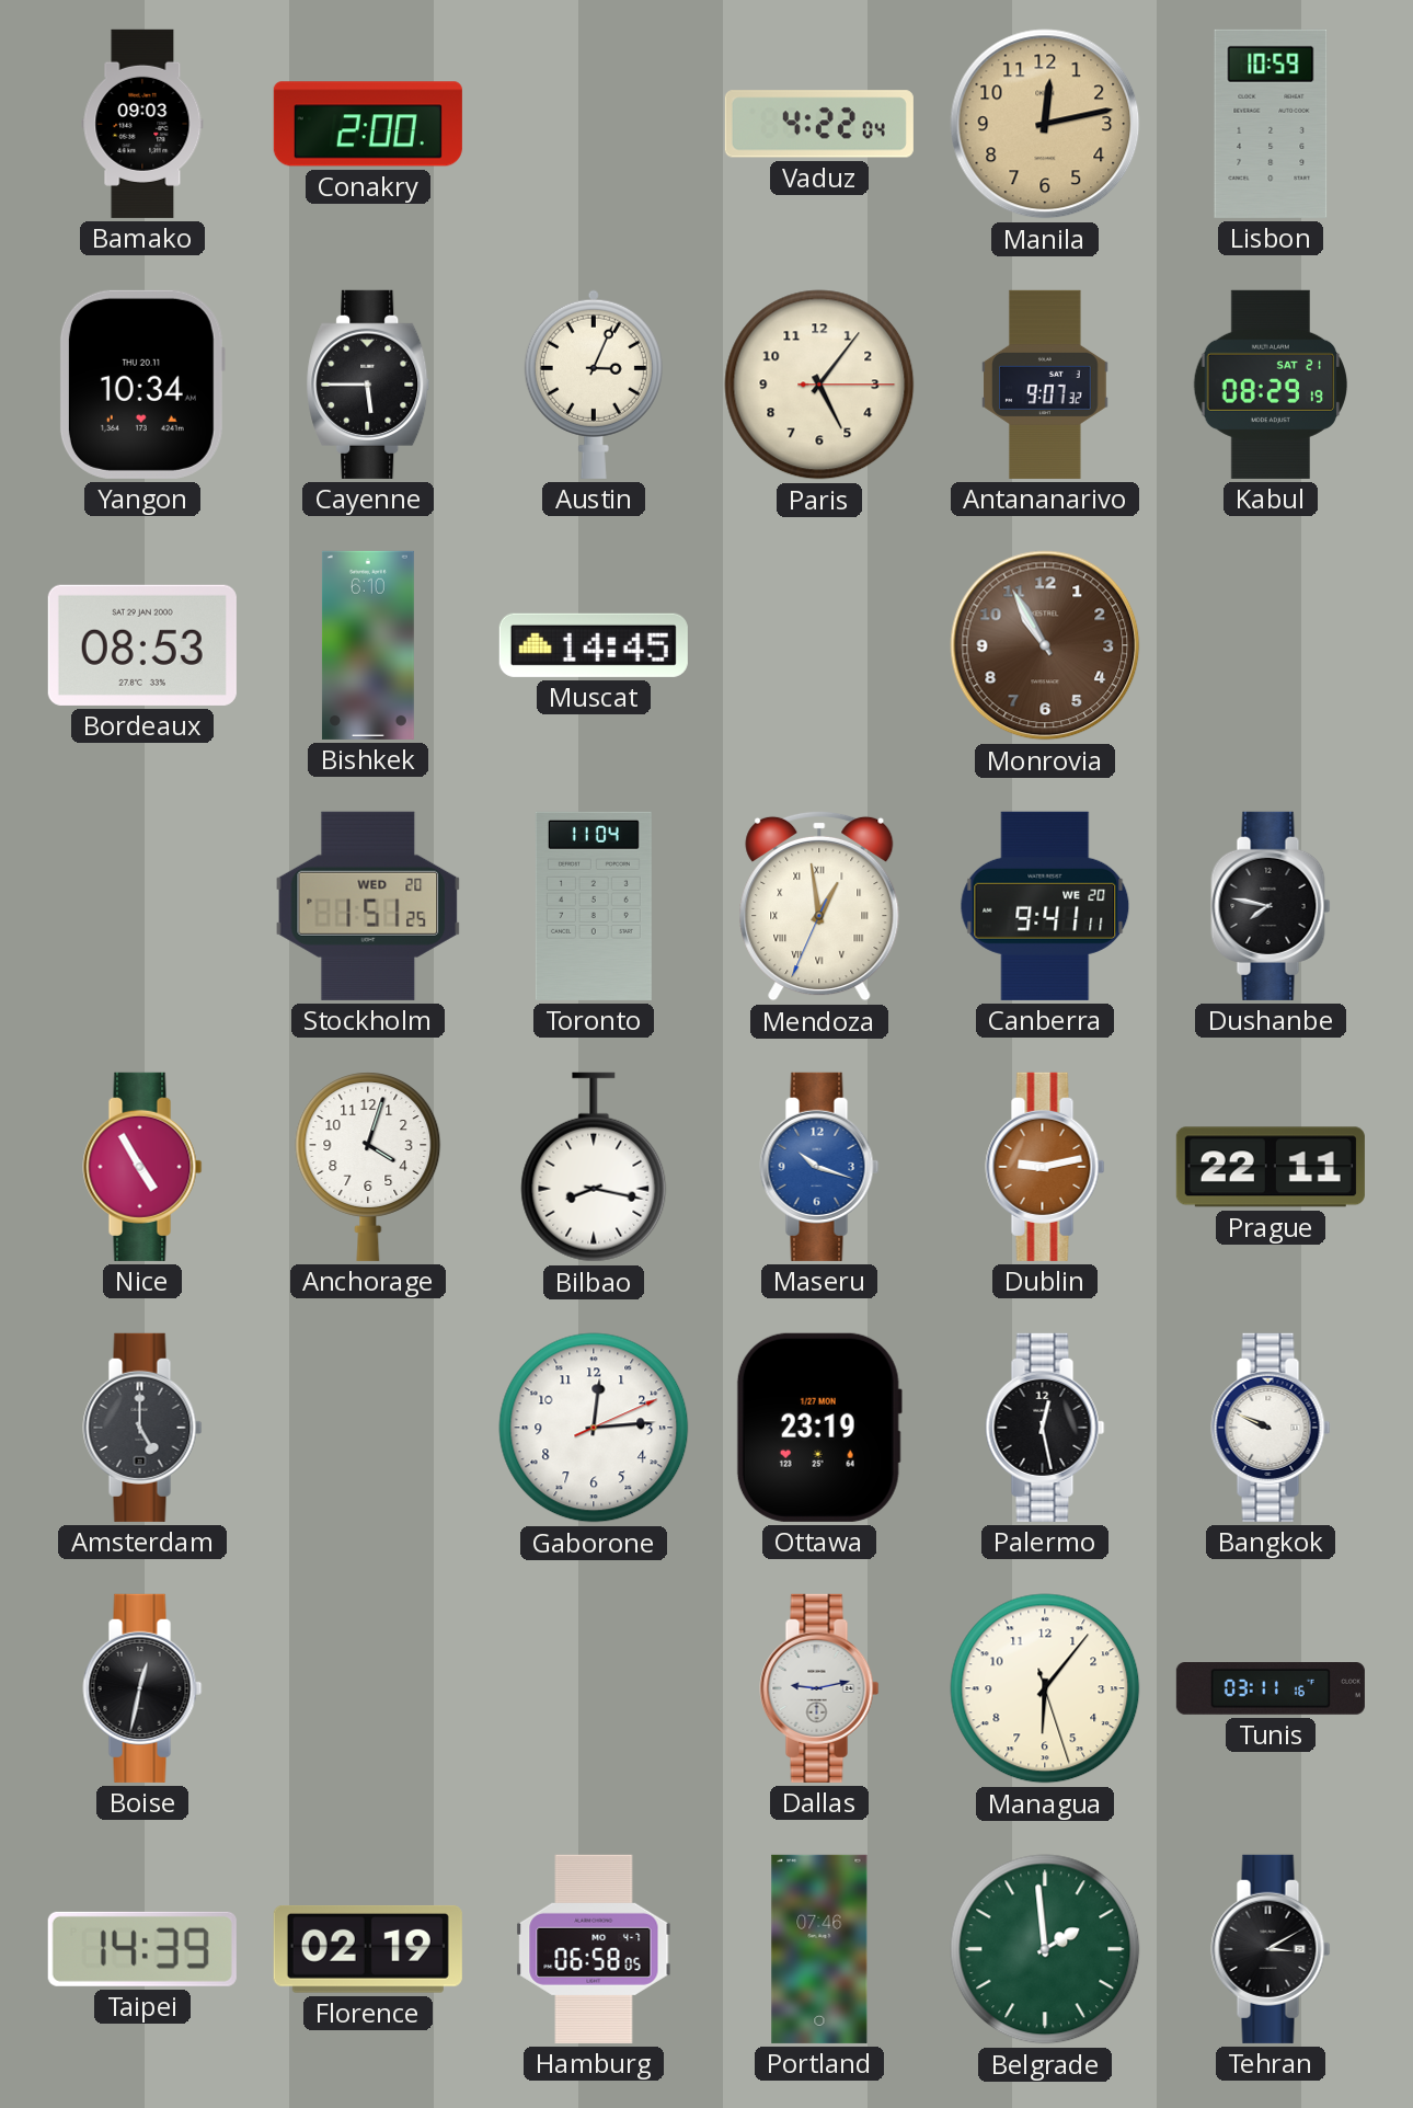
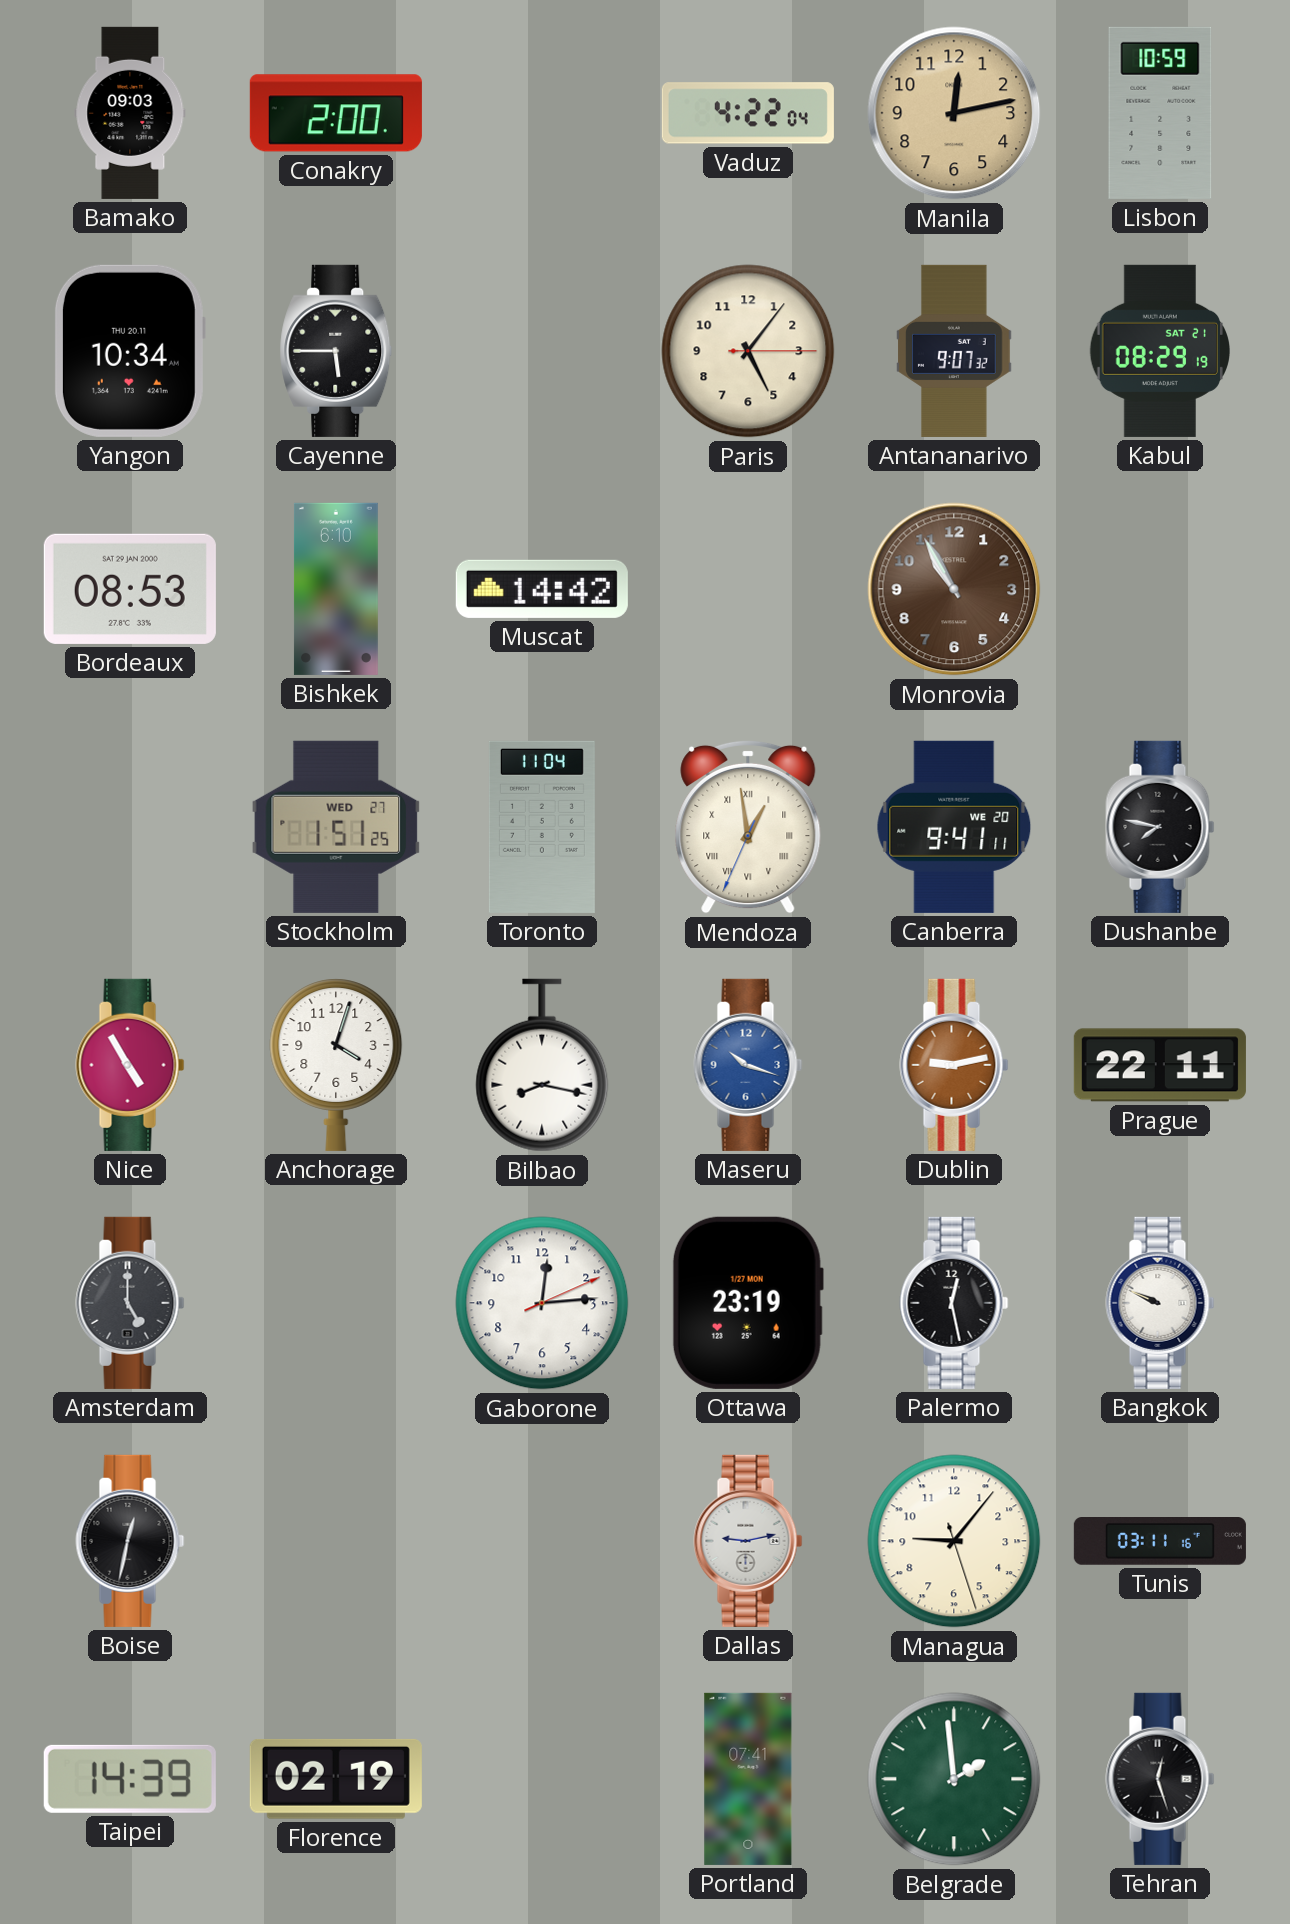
Austin: 3:04 -> none
Muscat: 14:45 -> 14:42
Stockholm date: WED 20 -> WED 27
Managua: 6:06 -> 9:06
Hamburg: 06:58 -> none
Portland: 07:46 -> 07:41
Tehran: 3:10 -> 12:27
